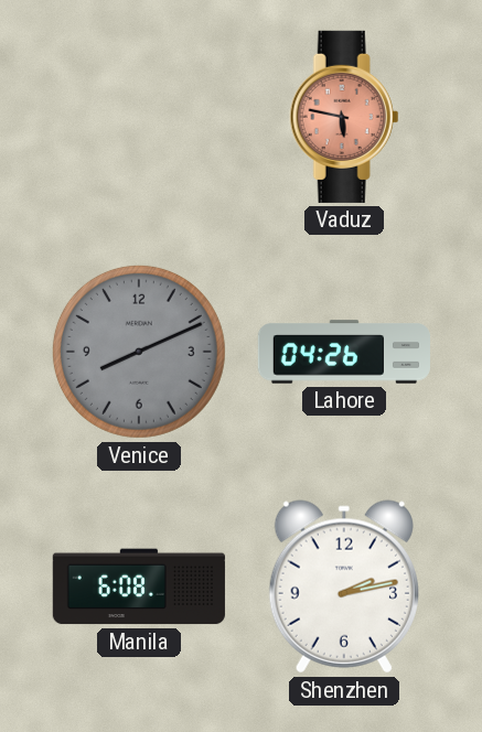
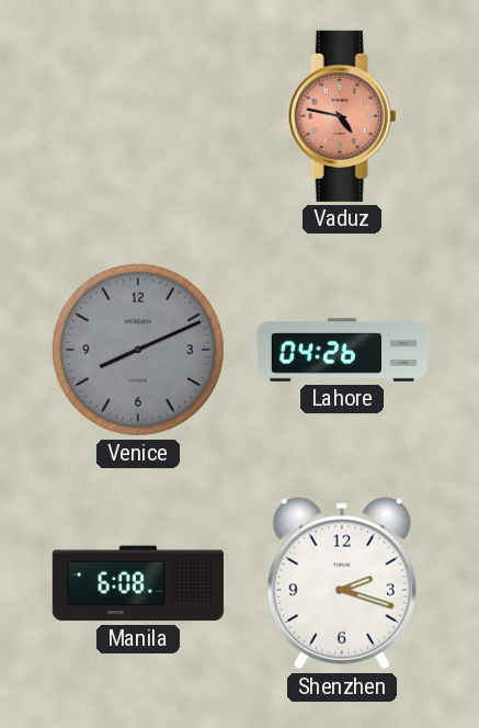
Vaduz: 5:47 -> 4:47
Shenzhen: 2:13 -> 2:18
